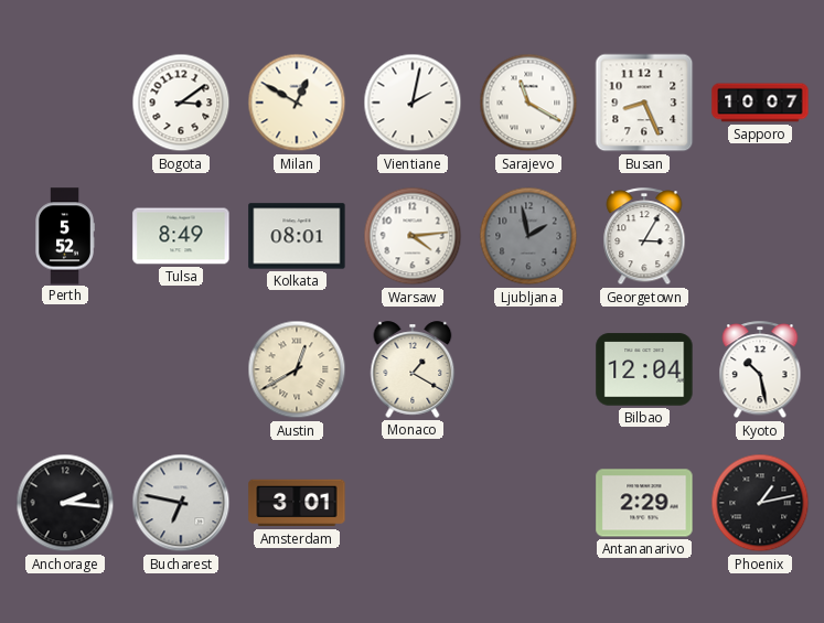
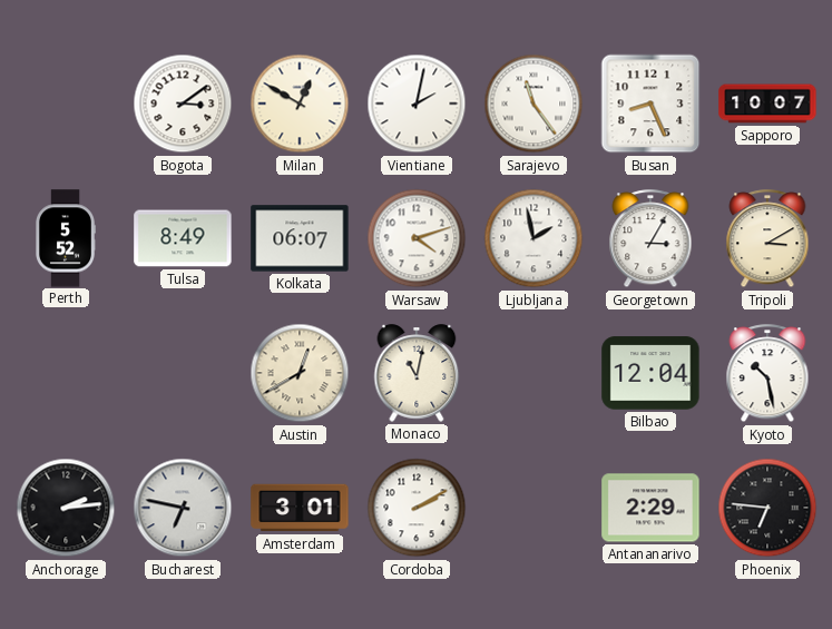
Sarajevo: 11:20 -> 11:24
Kolkata: 08:01 -> 06:07
Warsaw: 4:14 -> 4:12
Ljubljana dial: grey -> white
Tripoli: none -> 3:10
Monaco: 1:20 -> 11:02
Anchorage: 2:16 -> 2:14
Cordoba: none -> 2:10
Phoenix: 1:13 -> 6:46
